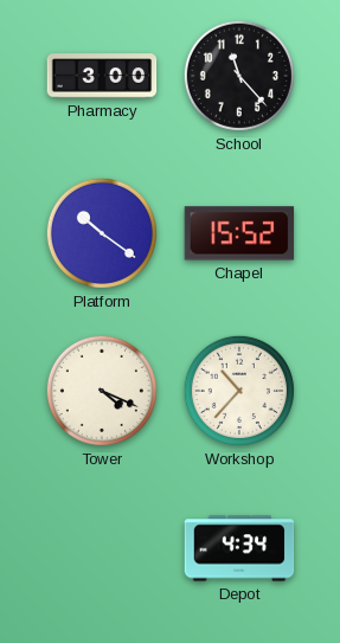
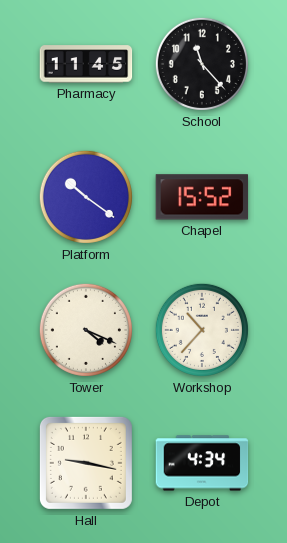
Pharmacy: 3:00 -> 11:45
Hall: none -> 9:17
